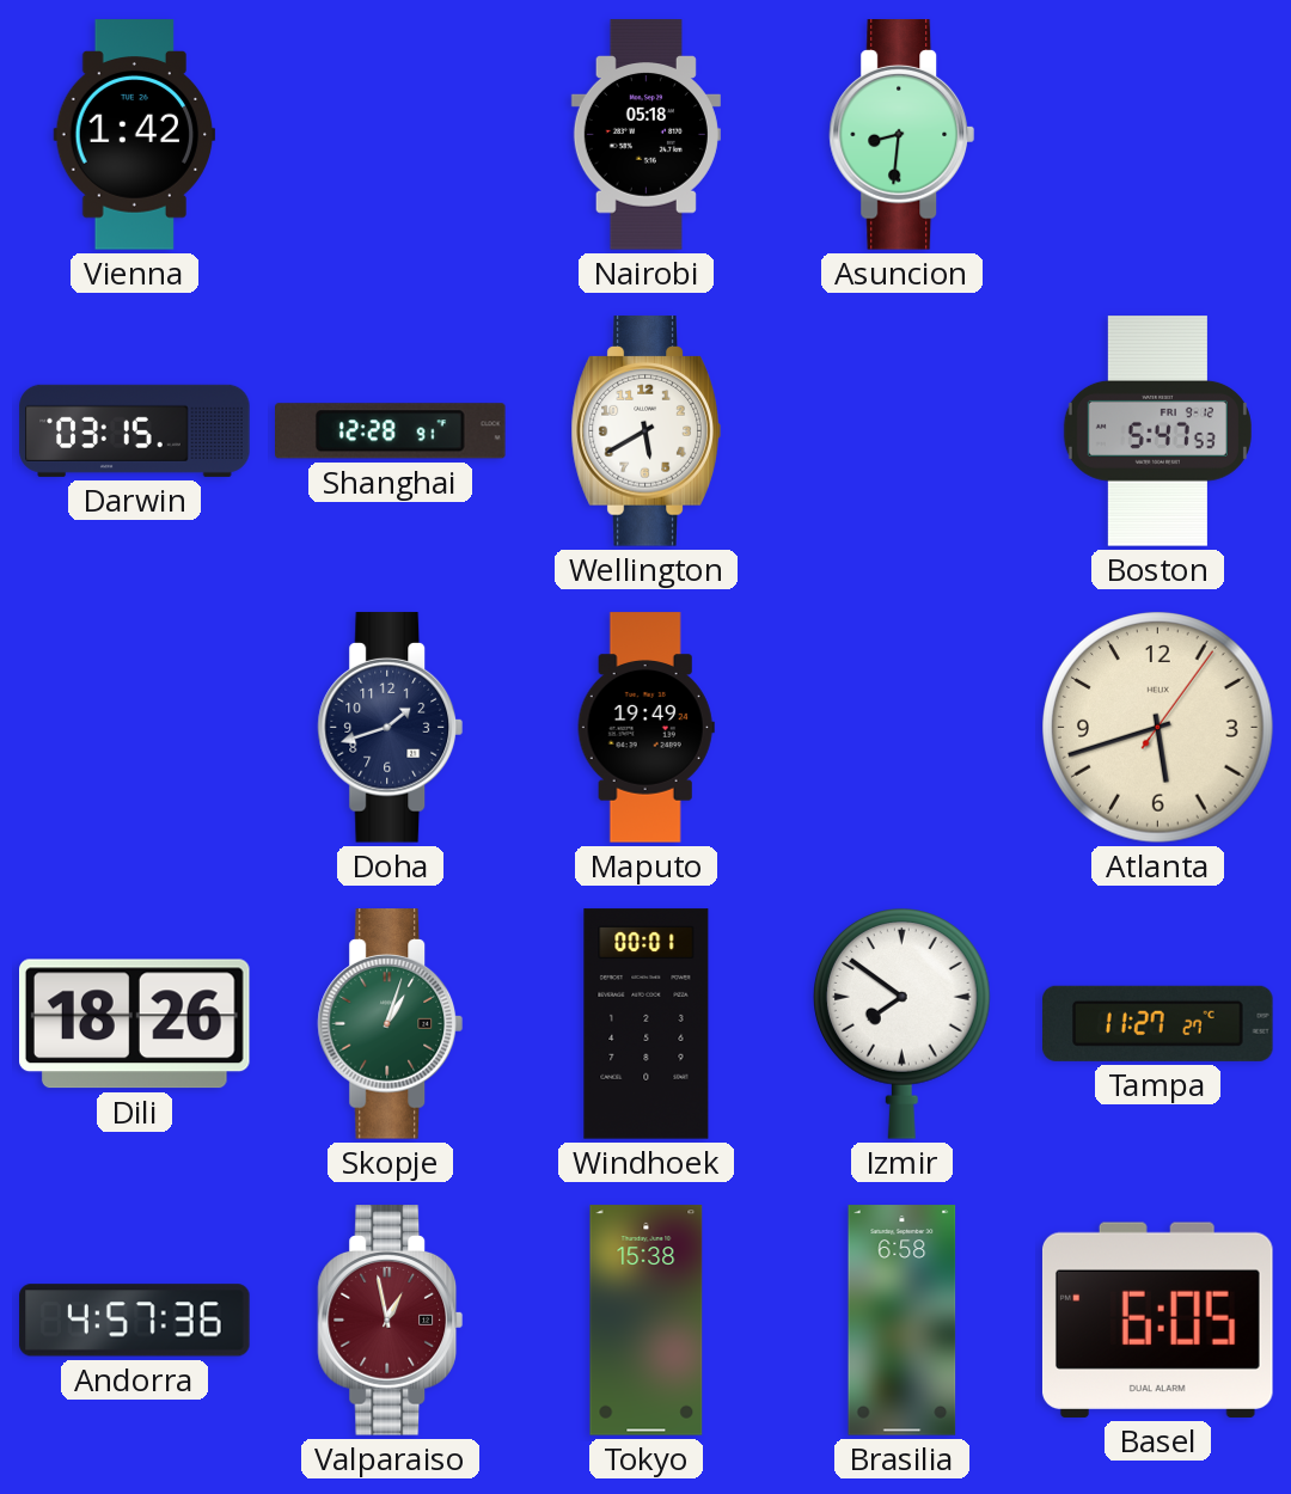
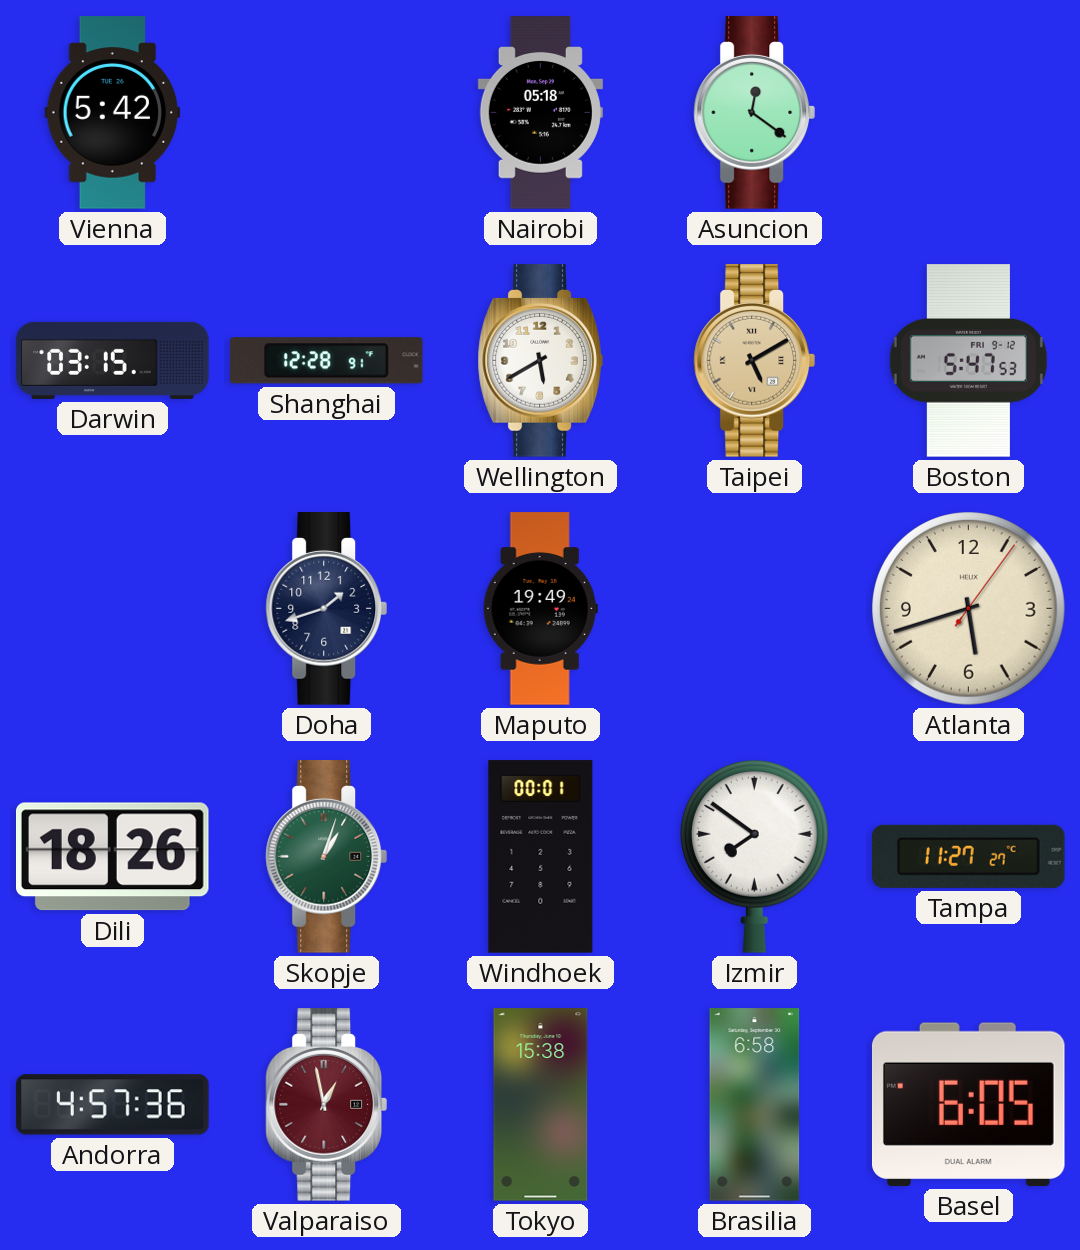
Vienna: 1:42 -> 5:42
Asuncion: 8:31 -> 12:21
Taipei: none -> 5:10
